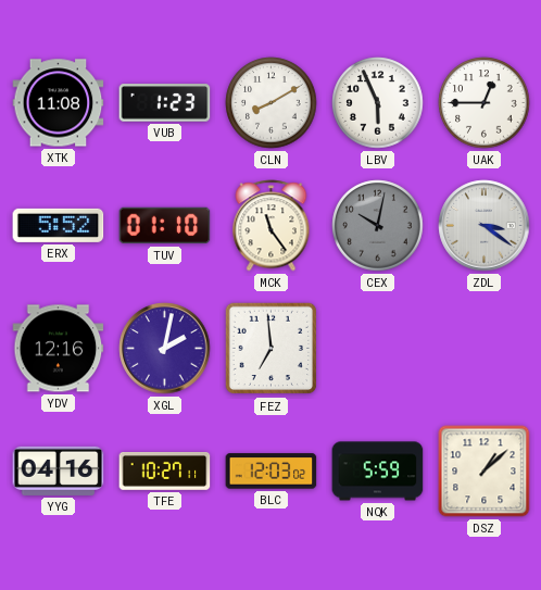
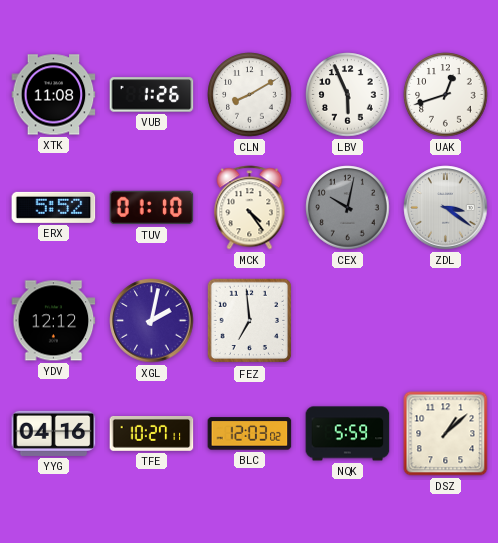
VUB: 1:23 -> 1:26
UAK: 12:45 -> 12:42
MCK: 11:24 -> 4:24
YDV: 12:16 -> 12:12
